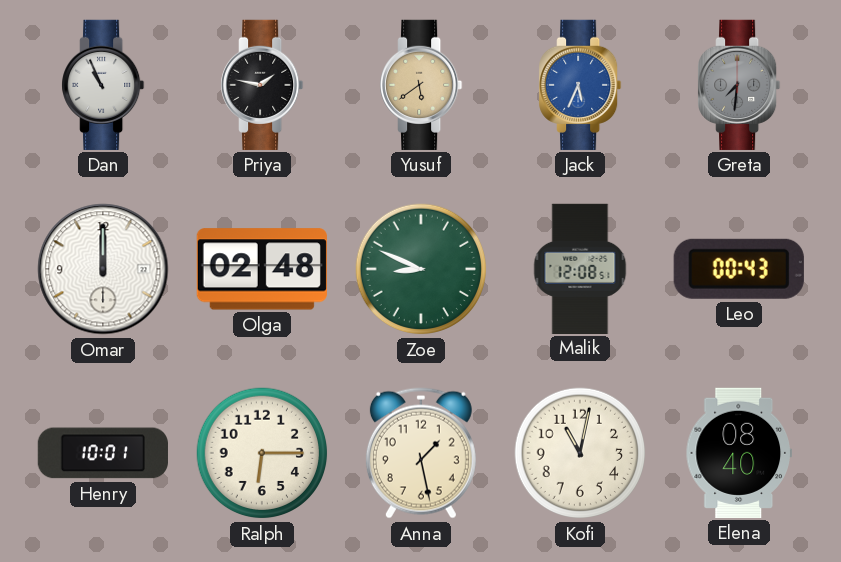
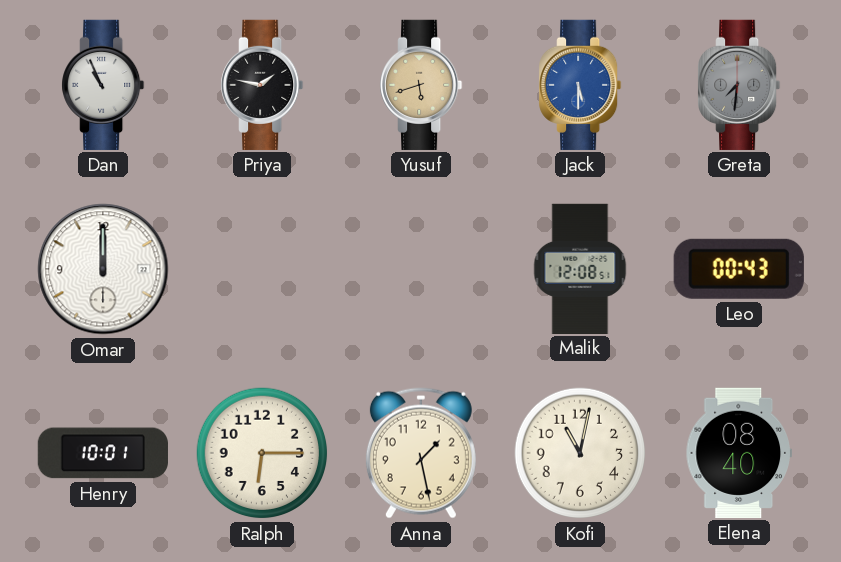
Yusuf: 5:39 -> 5:42
Jack: 5:34 -> 5:30
Olga: 02:48 -> none
Zoe: 8:49 -> none
